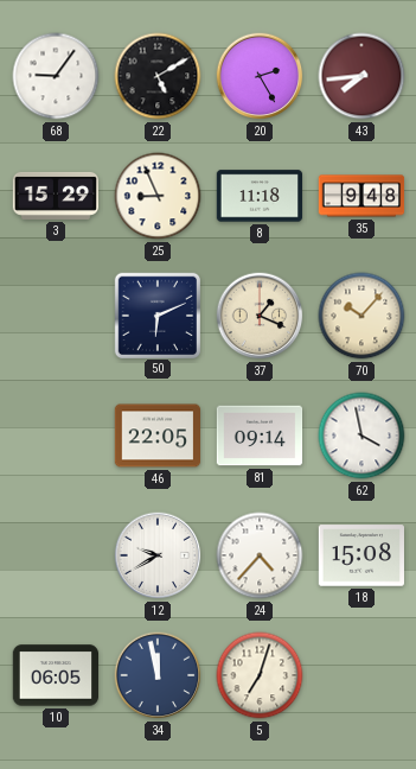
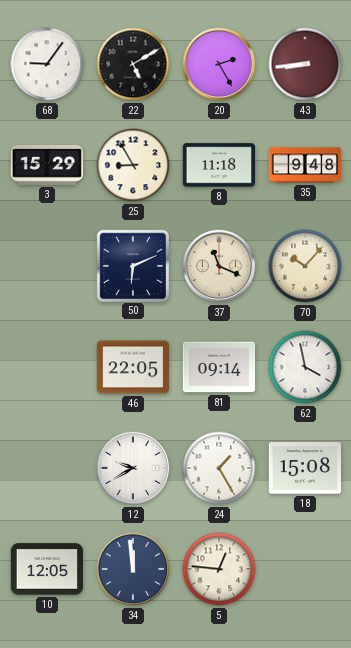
43: 7:44 -> 8:44
25: 8:56 -> 8:55
37: 1:19 -> 11:19
24: 4:37 -> 1:25
10: 06:05 -> 12:05
34: 11:58 -> 11:59
5: 7:03 -> 12:46
